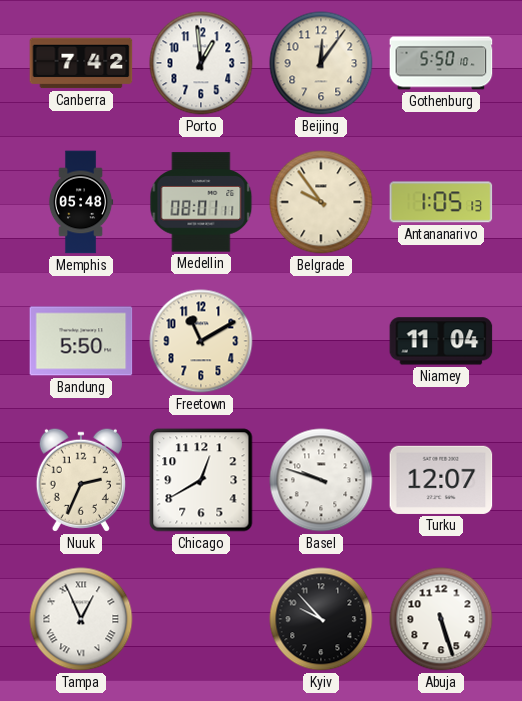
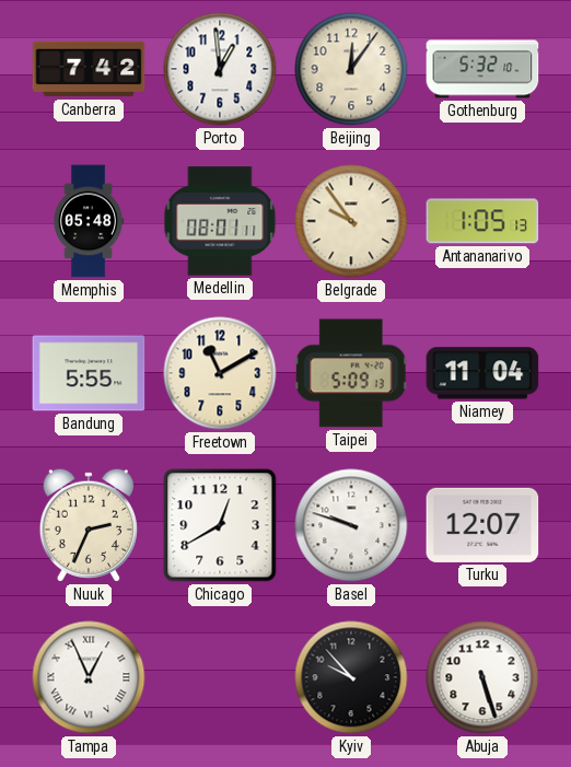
Gothenburg: 5:50 -> 5:32
Bandung: 5:50 -> 5:55
Taipei: none -> 5:09
